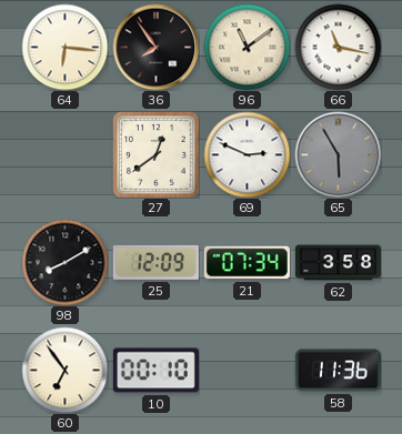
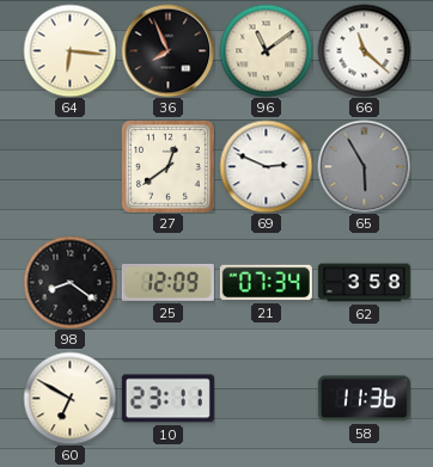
36: 7:54 -> 7:56
66: 11:17 -> 11:22
98: 8:10 -> 8:21
60: 6:54 -> 6:50
10: 00:10 -> 23:11
